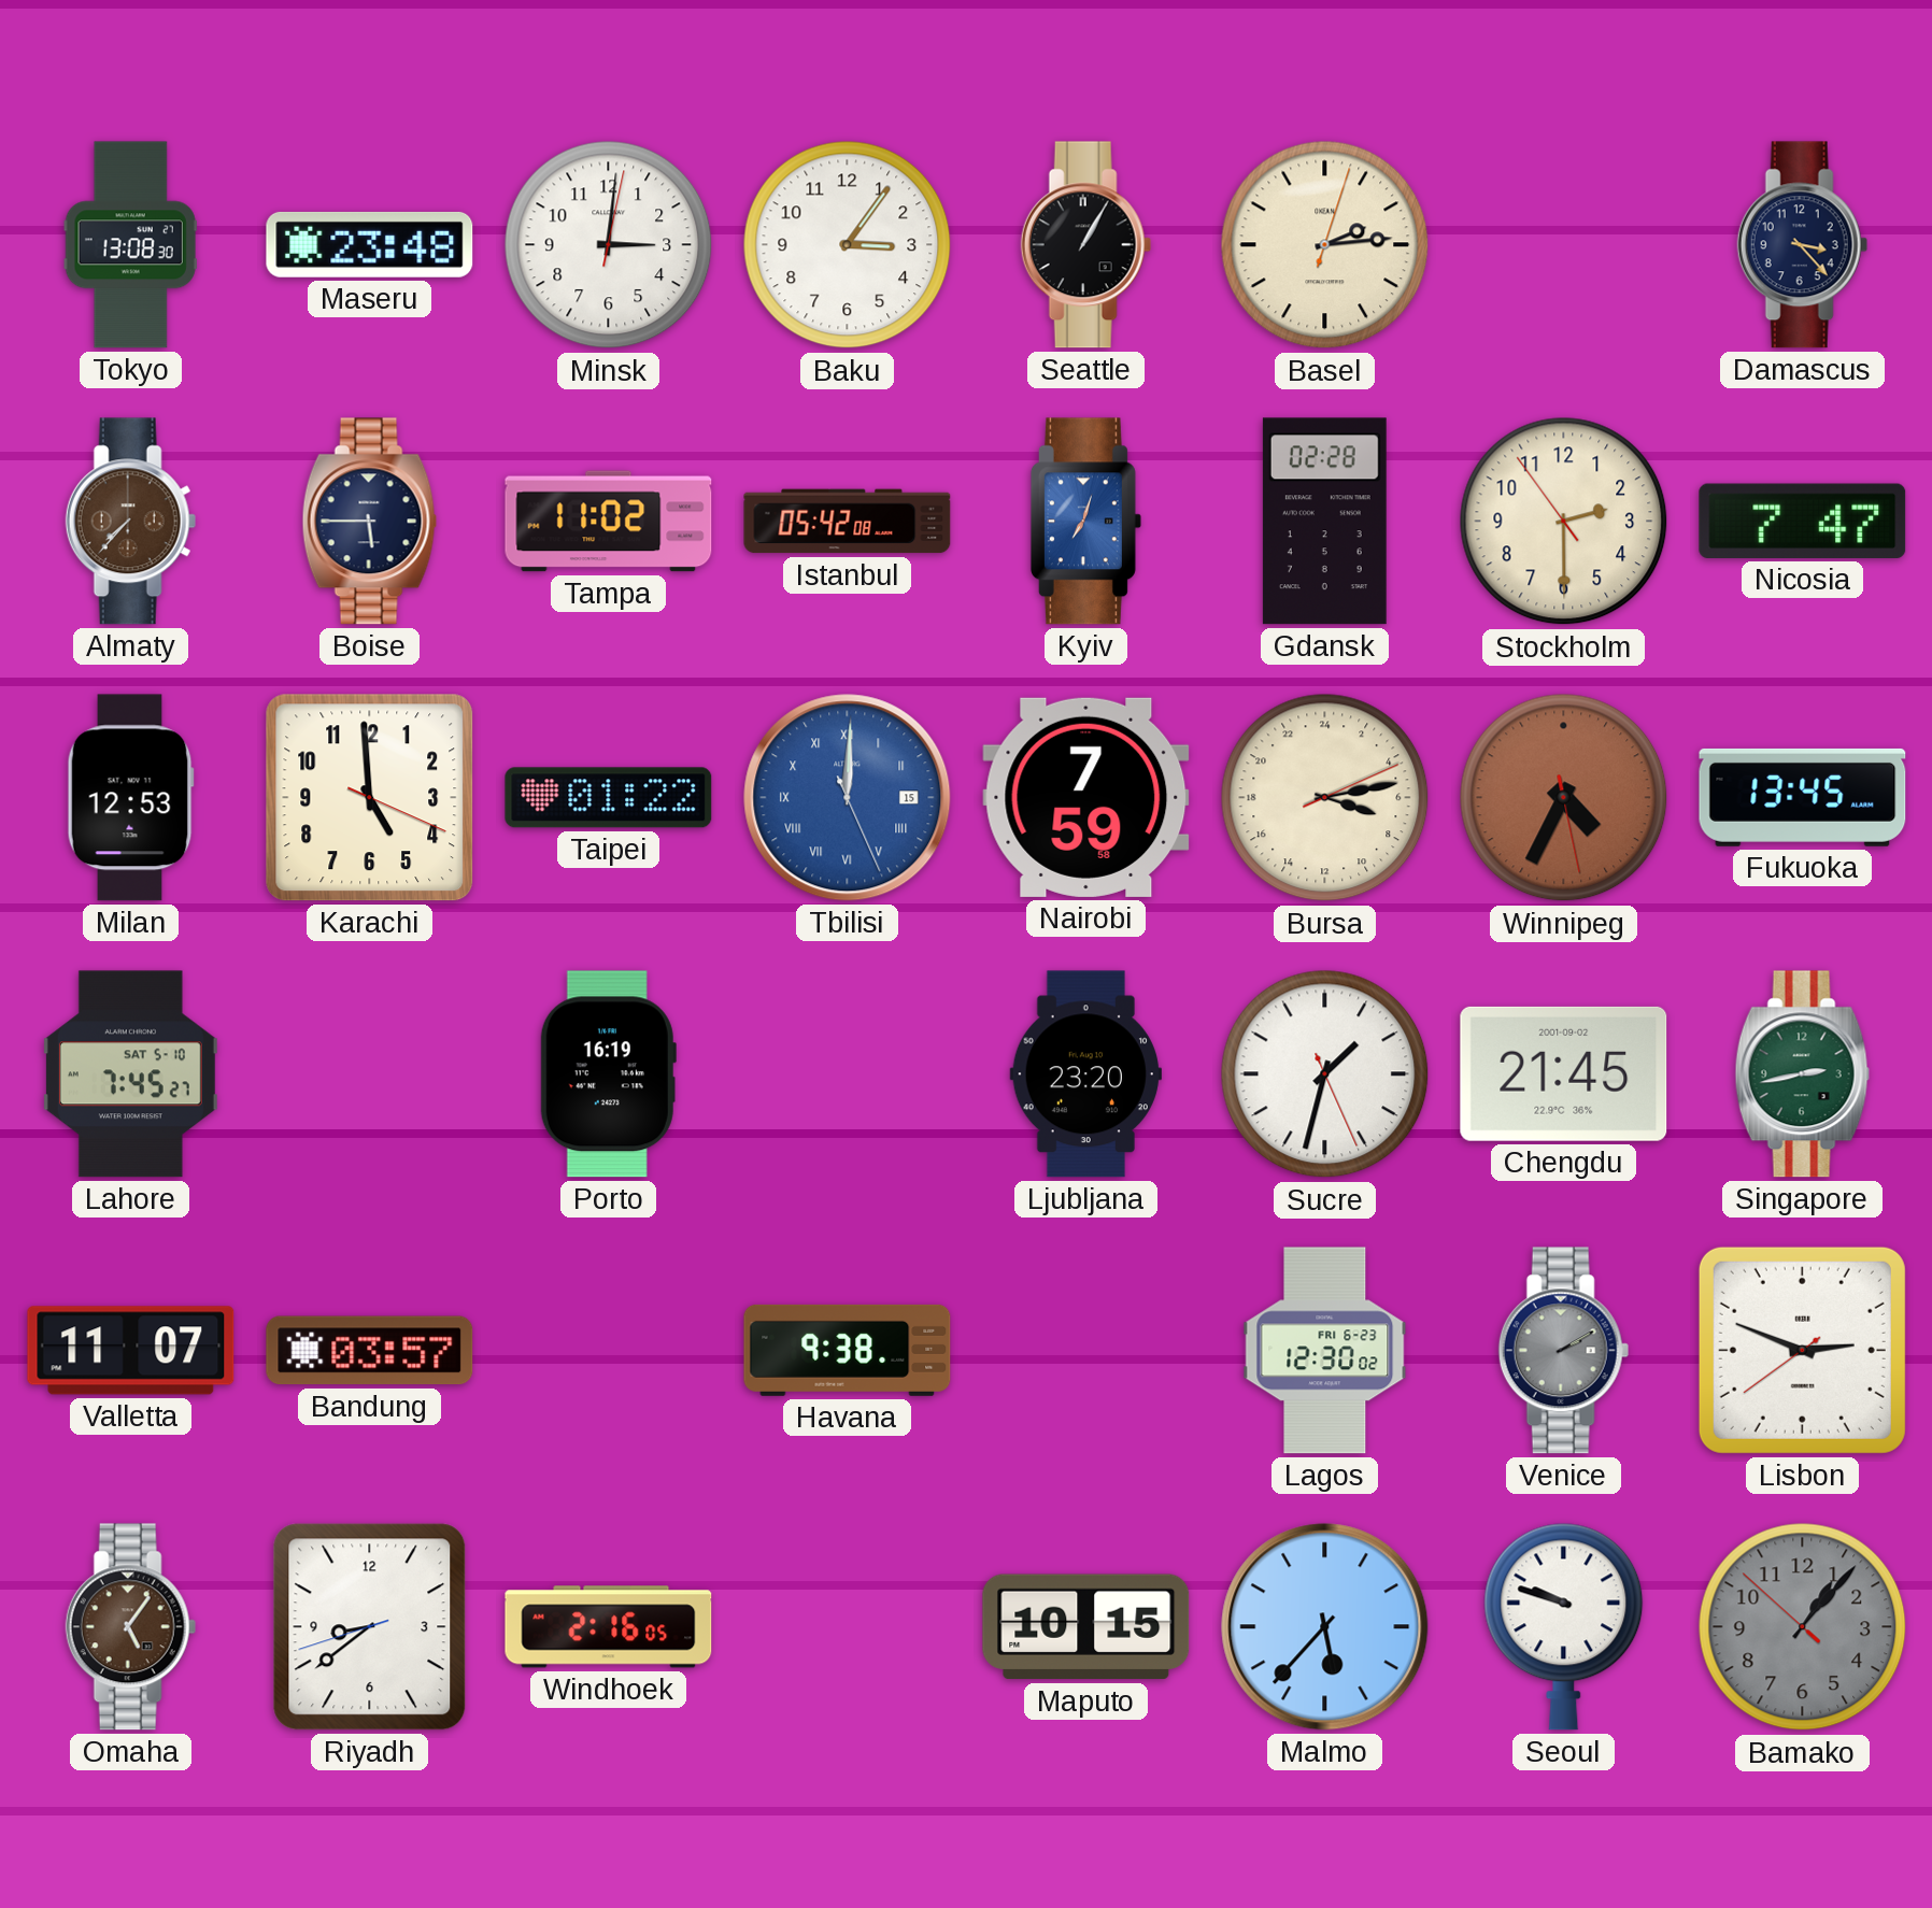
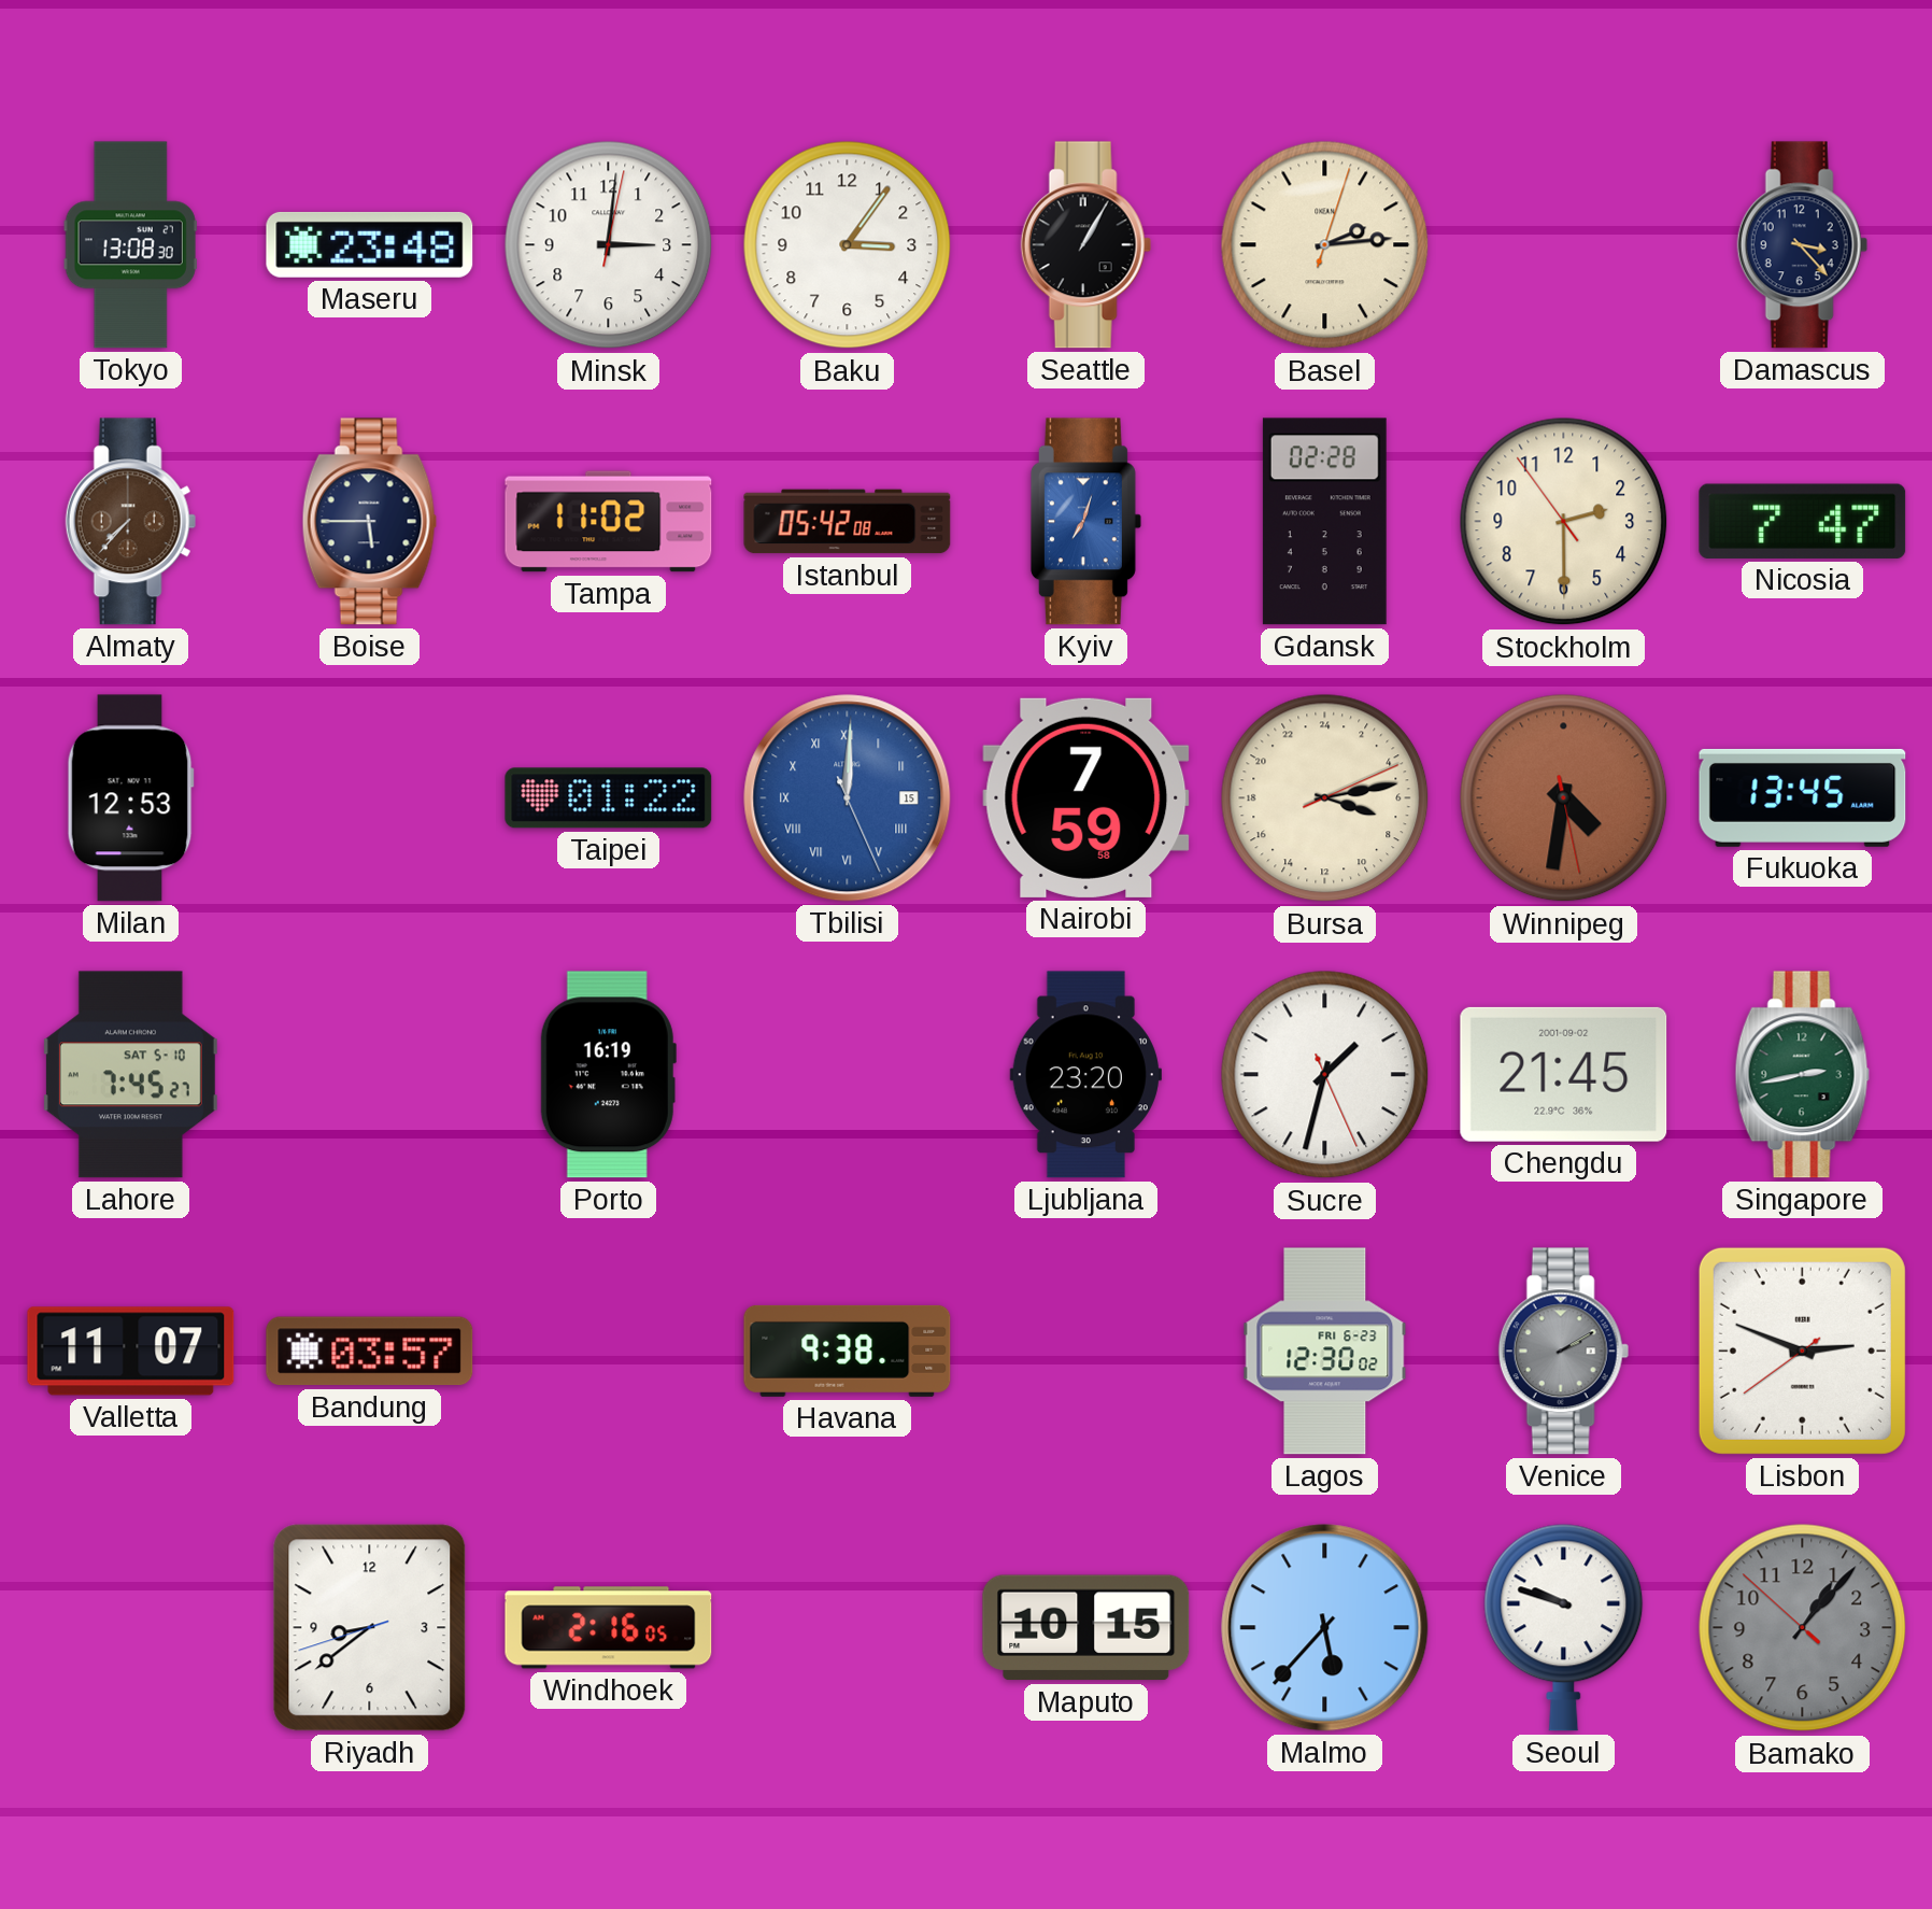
Karachi: 4:59 -> none
Winnipeg: 4:34 -> 4:31
Omaha: 5:06 -> none
